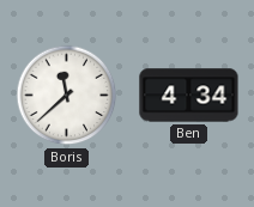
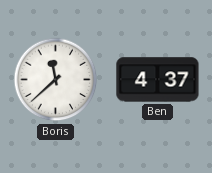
Ben: 4:34 -> 4:37
